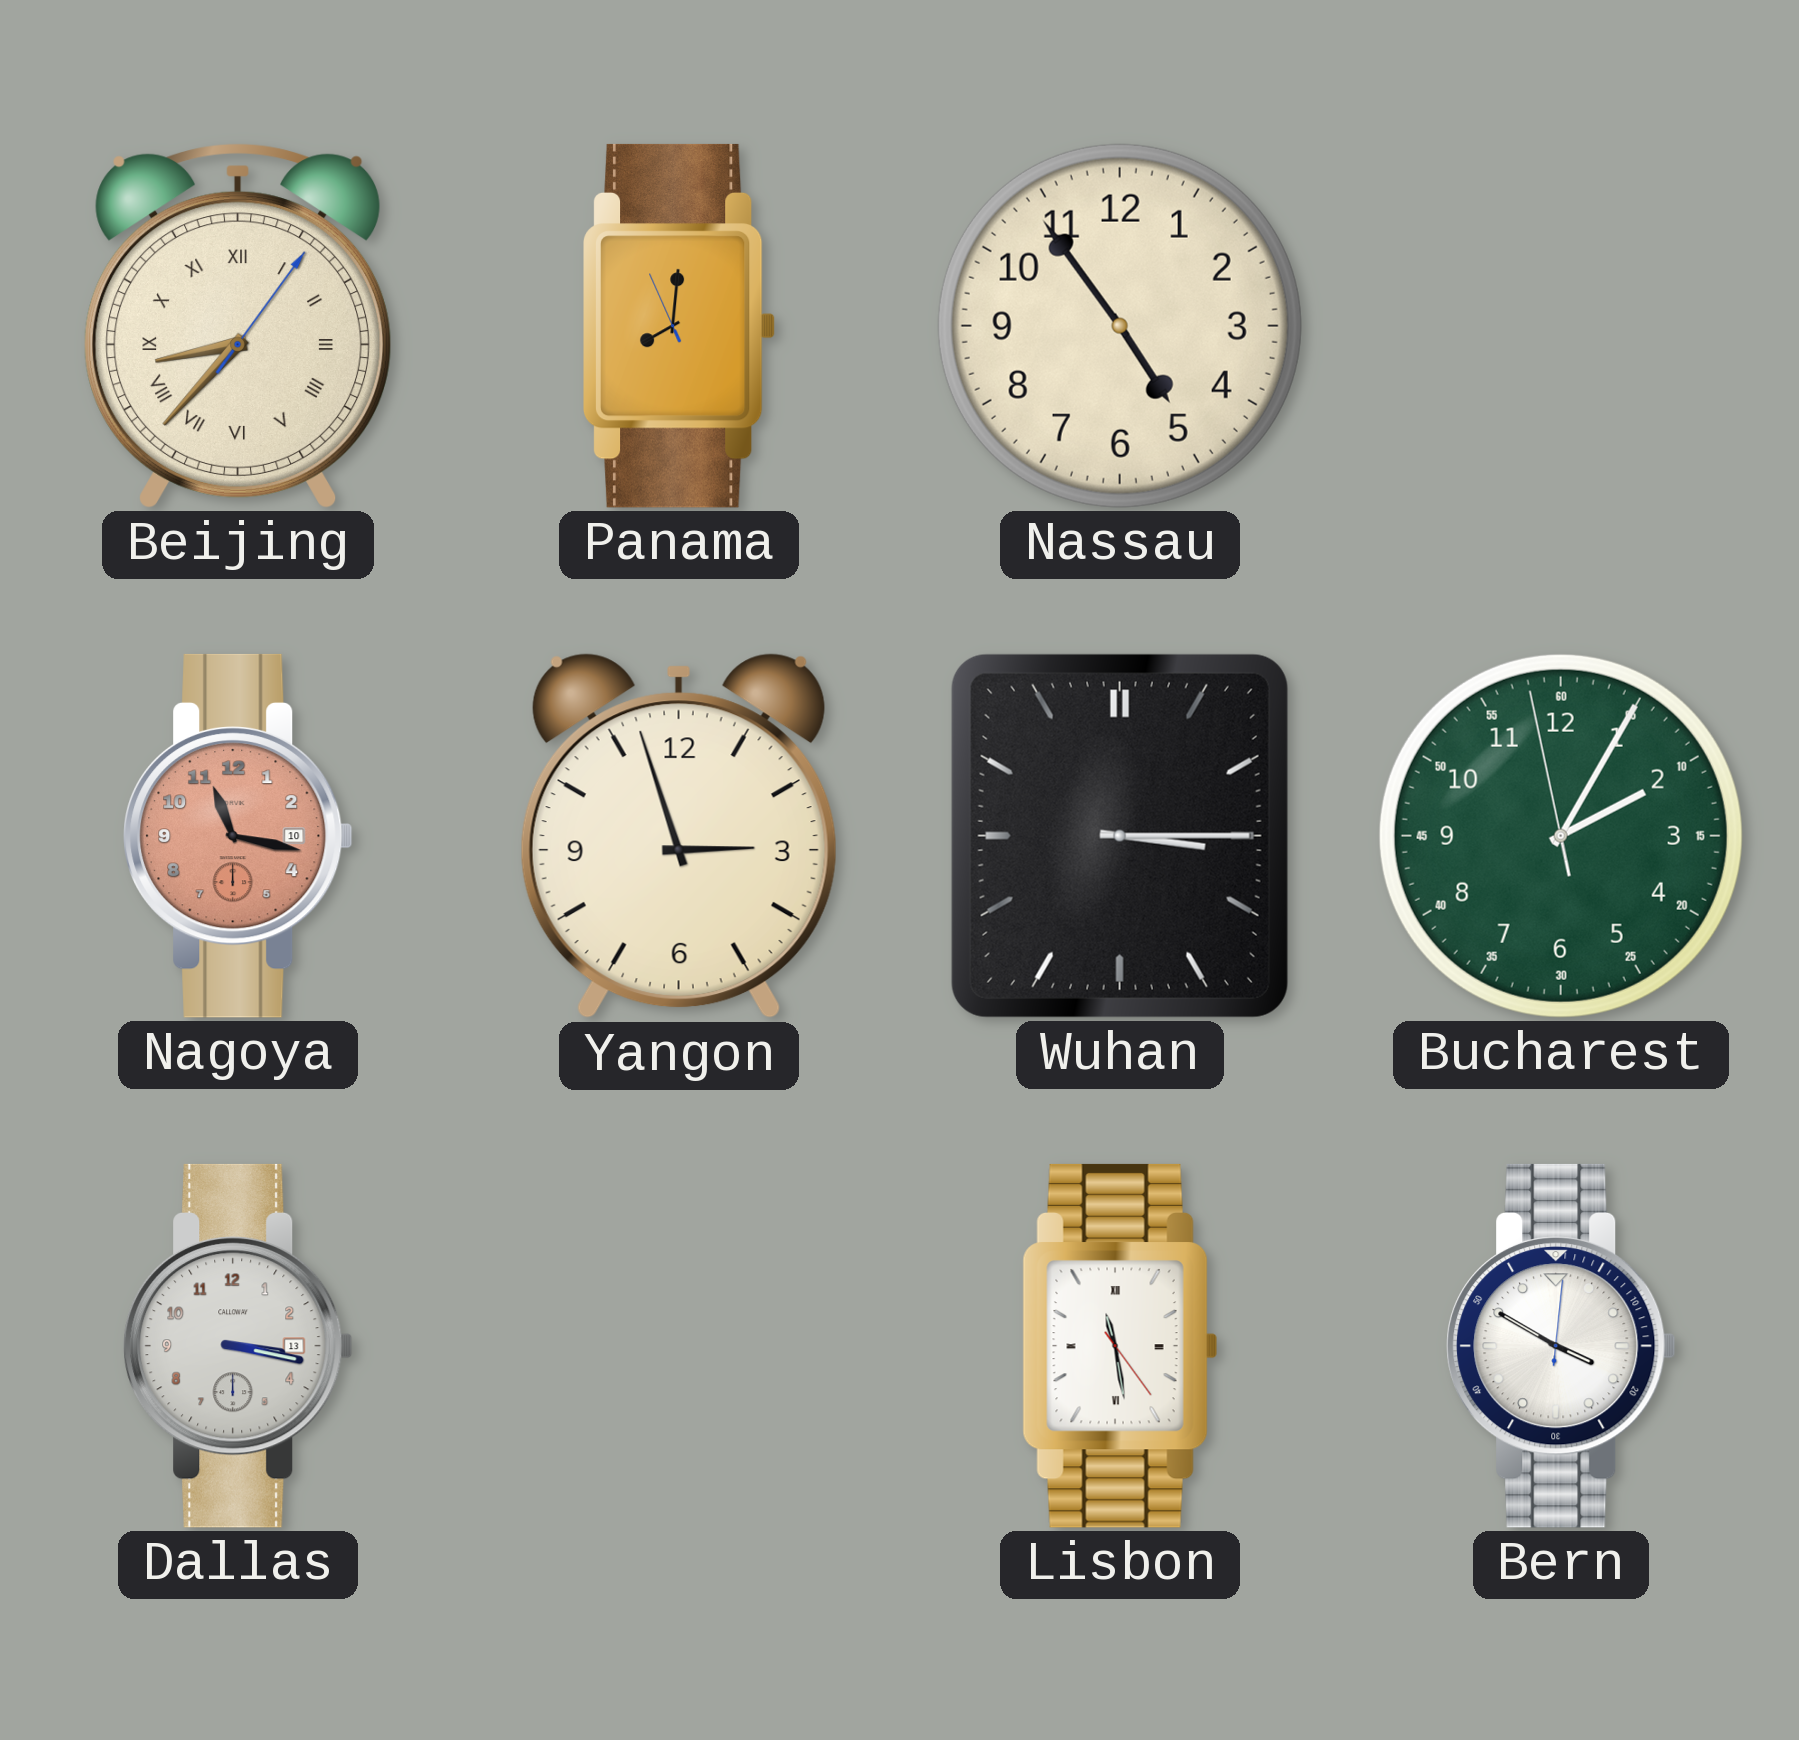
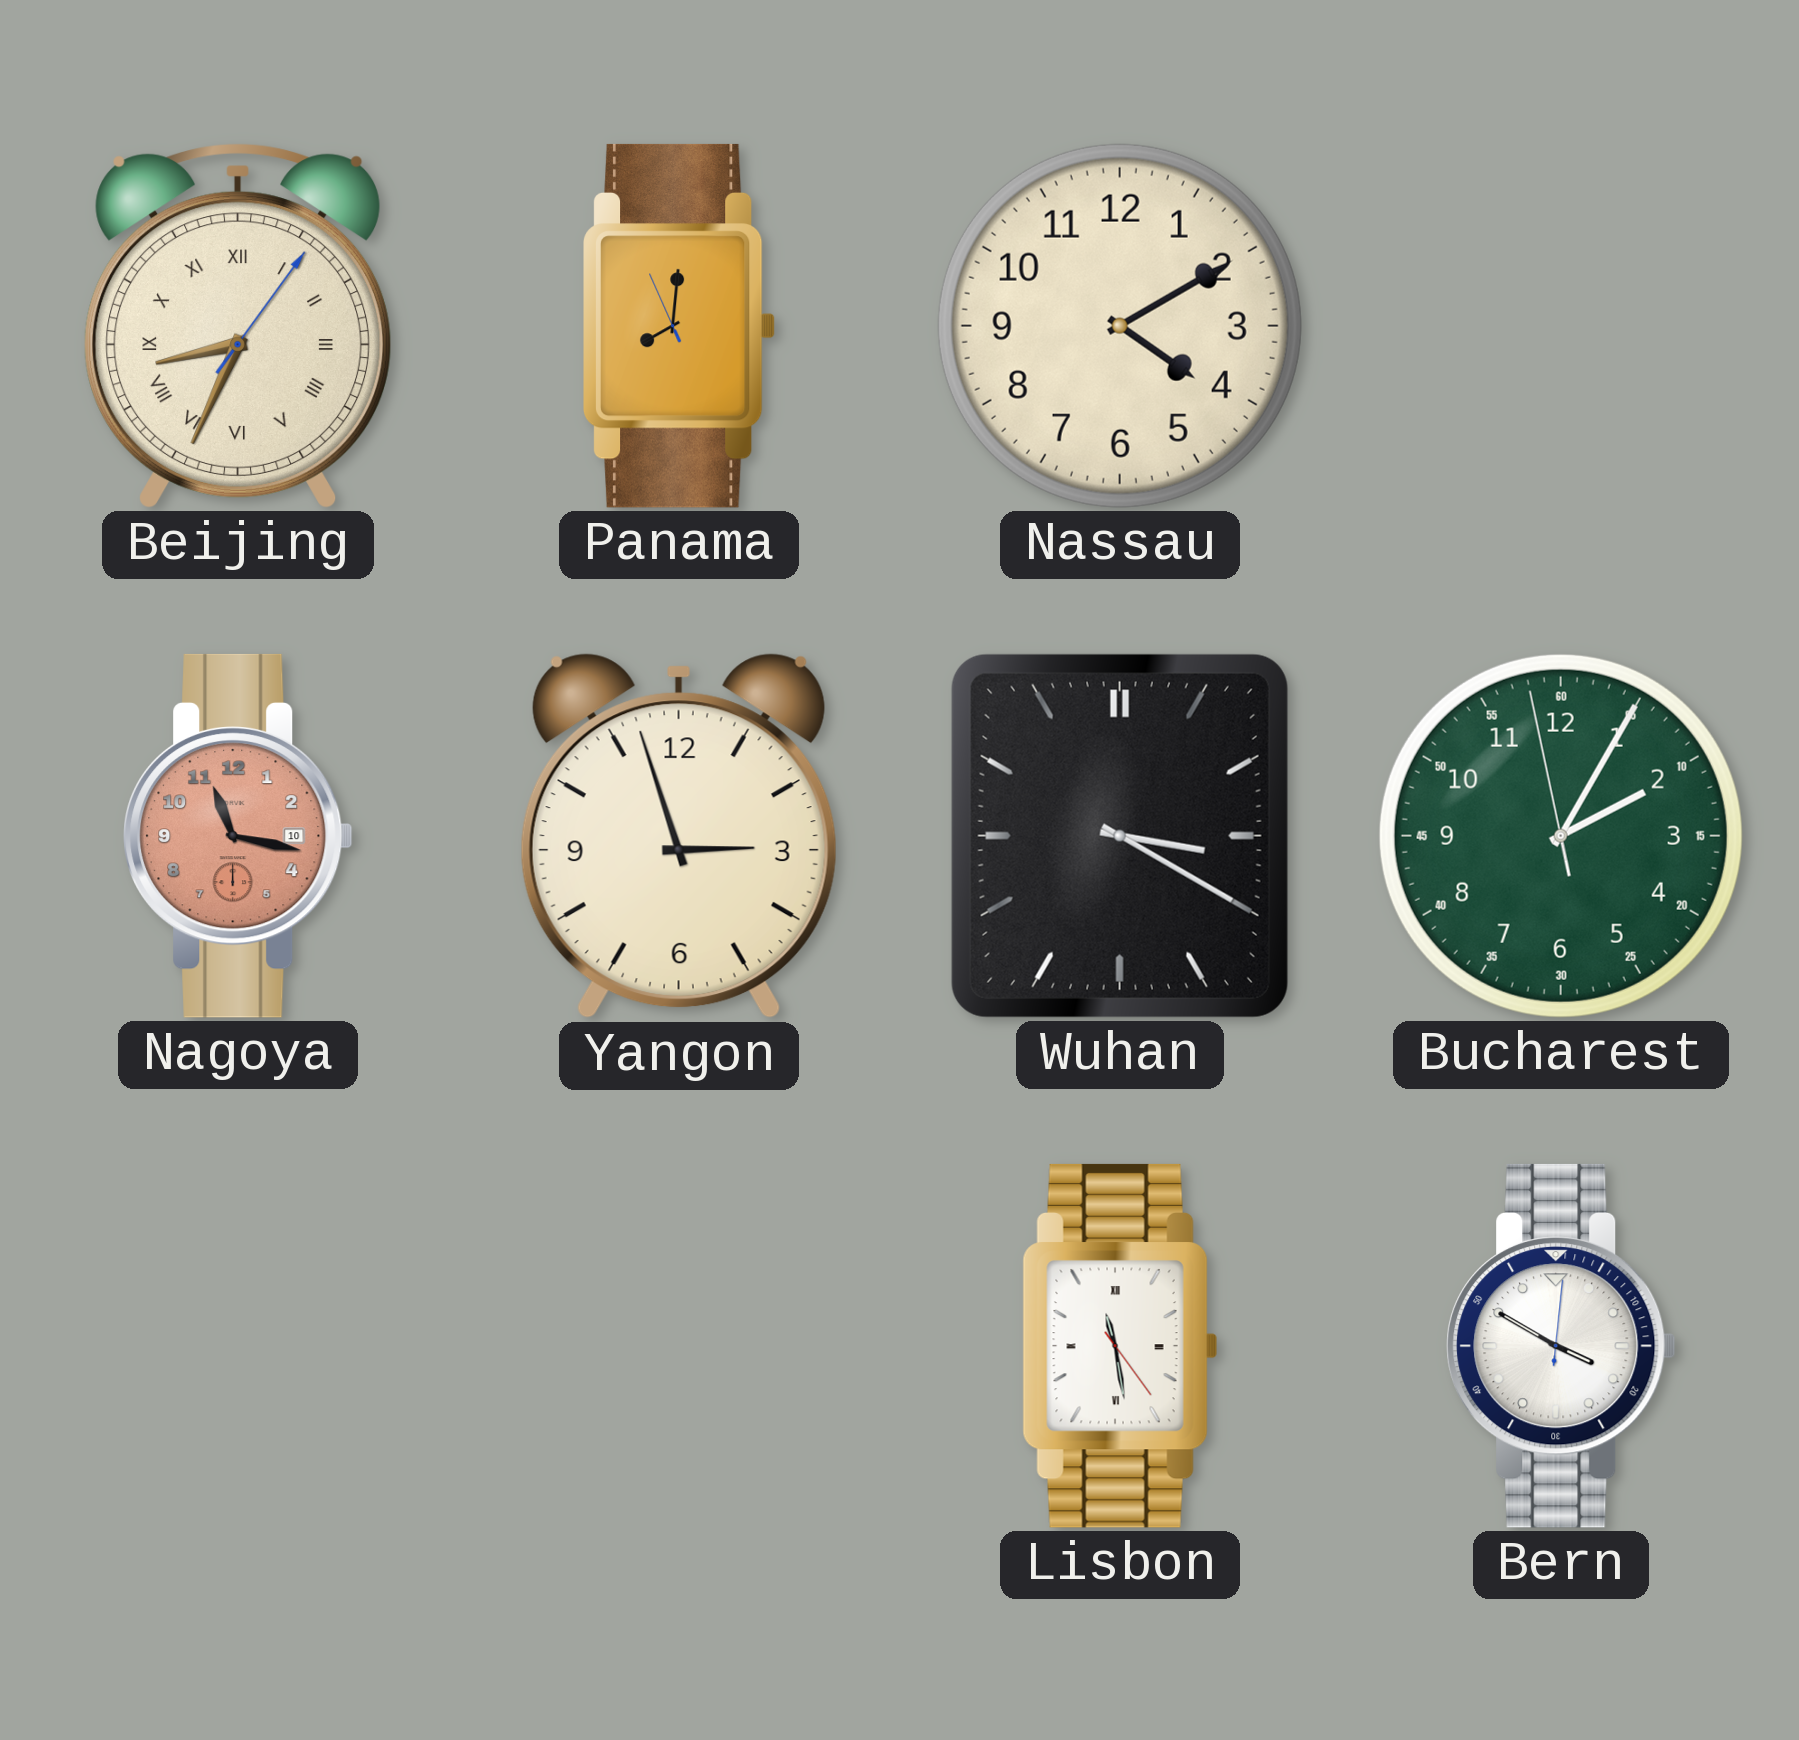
Beijing: 8:37 -> 8:34
Nassau: 4:54 -> 4:10
Wuhan: 3:15 -> 3:20
Dallas: 3:17 -> none
